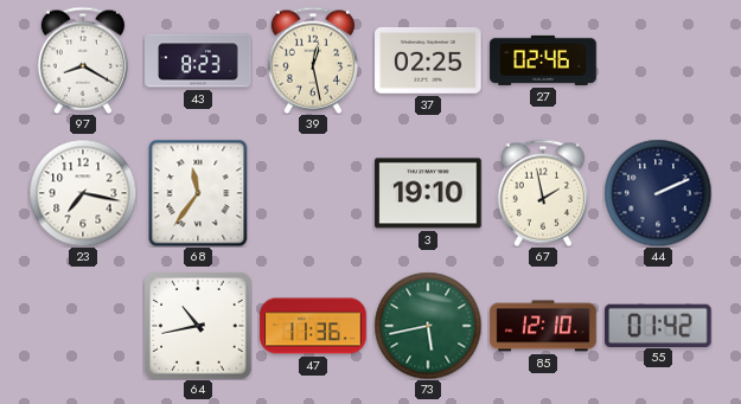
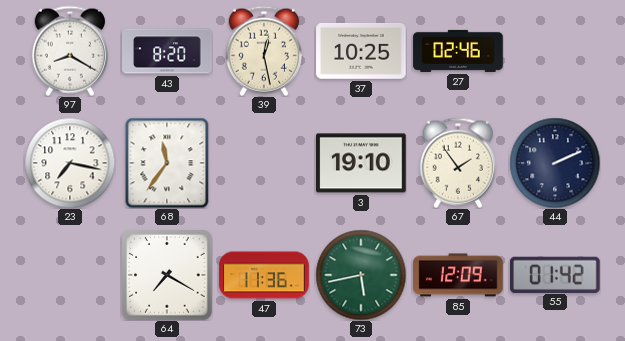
43: 8:23 -> 8:20
37: 02:25 -> 10:25
67: 1:58 -> 1:54
64: 10:43 -> 7:20
85: 12:10 -> 12:09
